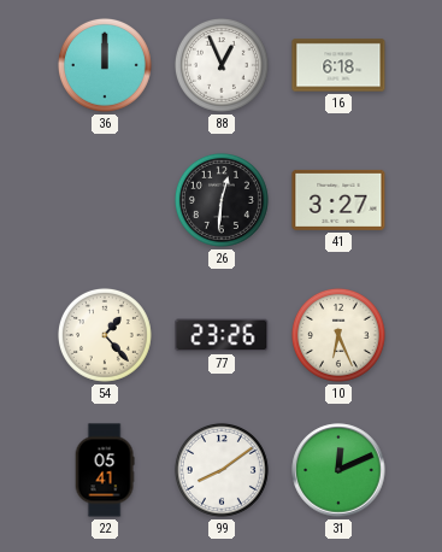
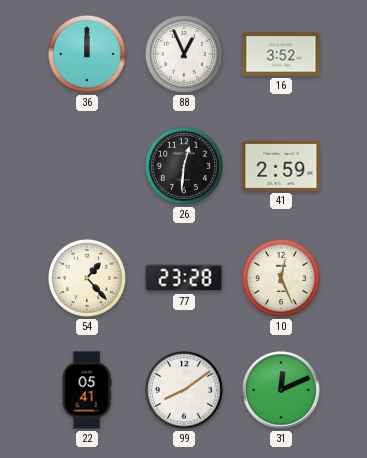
16: 6:18 -> 3:52
41: 3:27 -> 2:59
77: 23:26 -> 23:28
10: 6:26 -> 12:26
